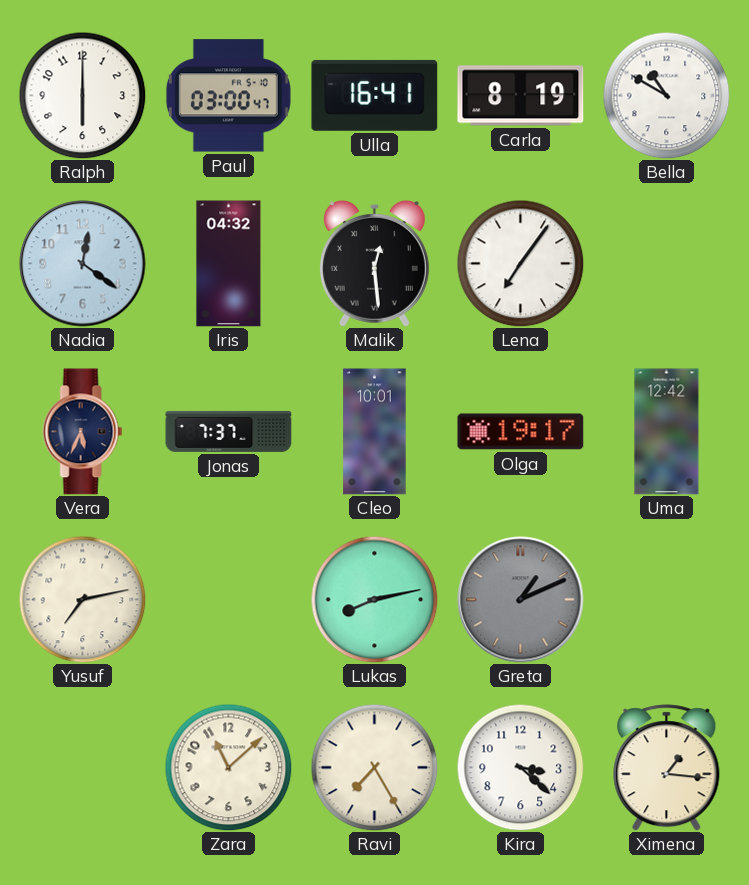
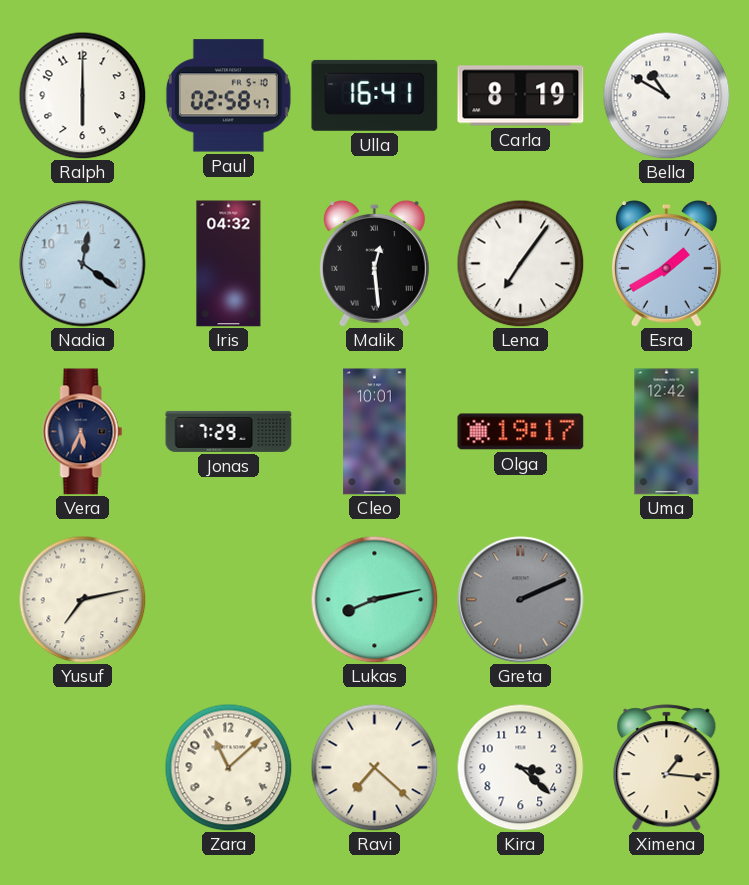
Paul: 03:00 -> 02:58
Esra: none -> 1:40
Jonas: 7:37 -> 7:29
Greta: 1:11 -> 2:11
Ravi: 7:25 -> 7:22
